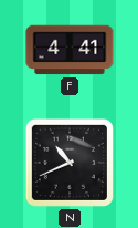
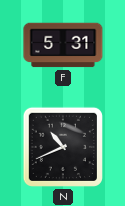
F: 4:41 -> 5:31
